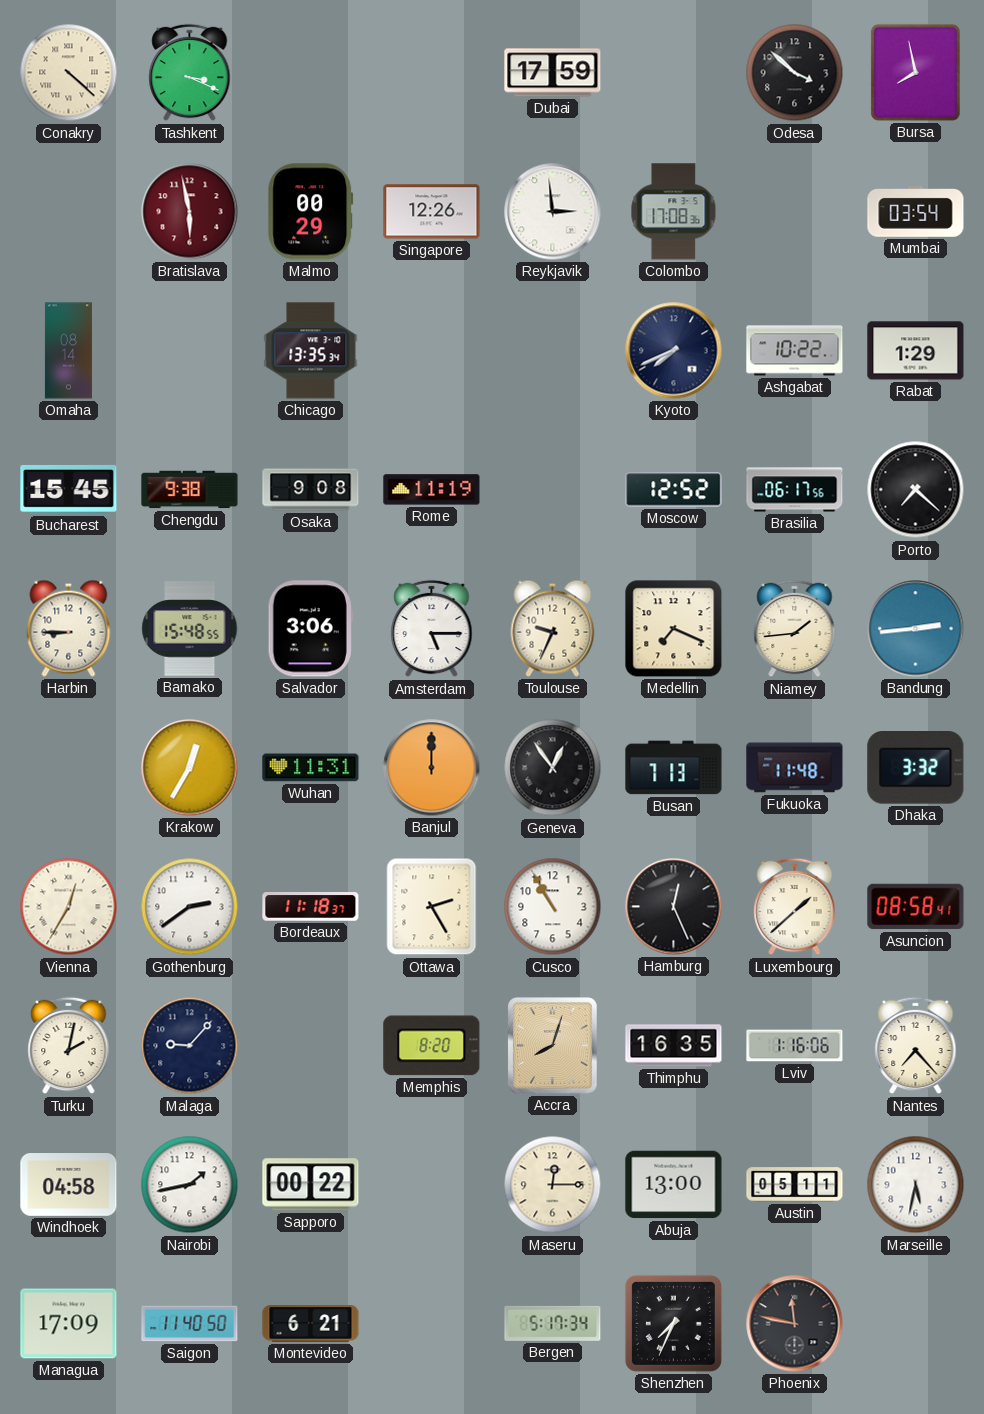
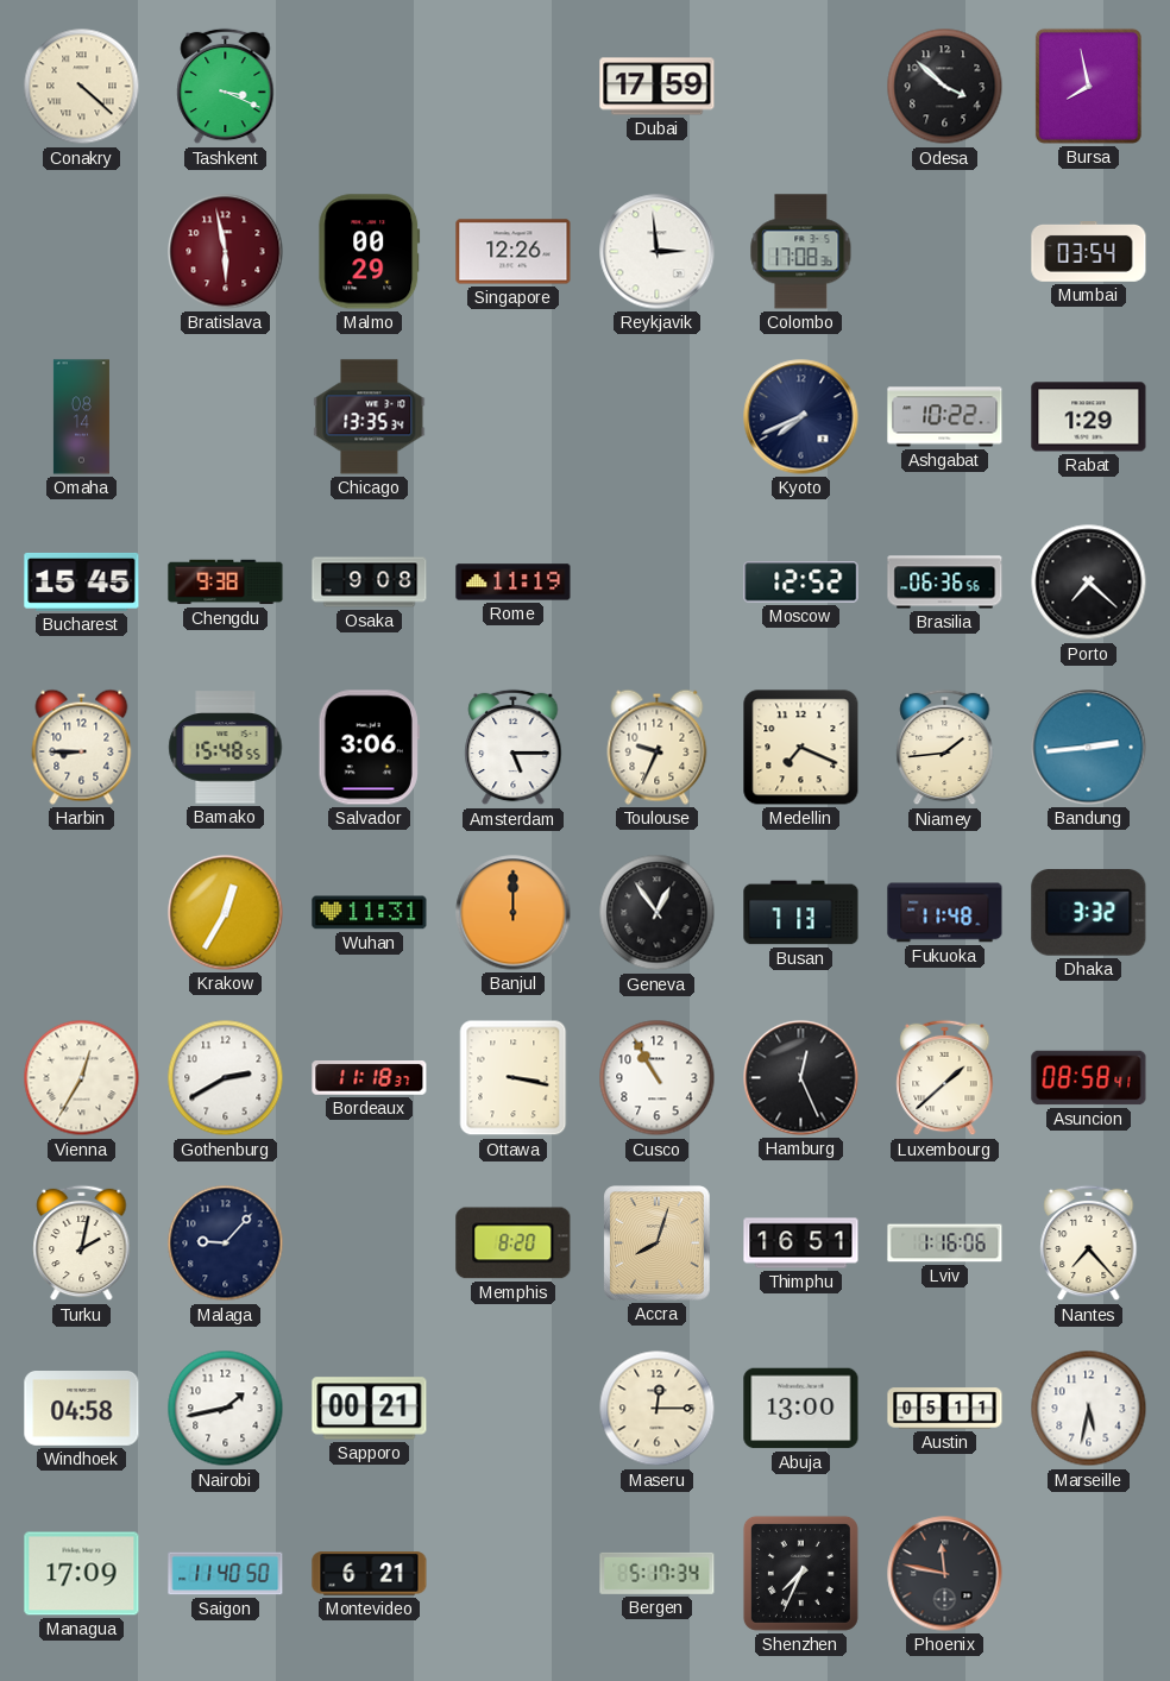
Brasilia: 06:17 -> 06:36
Gothenburg: 2:39 -> 2:40
Ottawa: 2:25 -> 3:17
Thimphu: 16:35 -> 16:51
Sapporo: 00:22 -> 00:21
